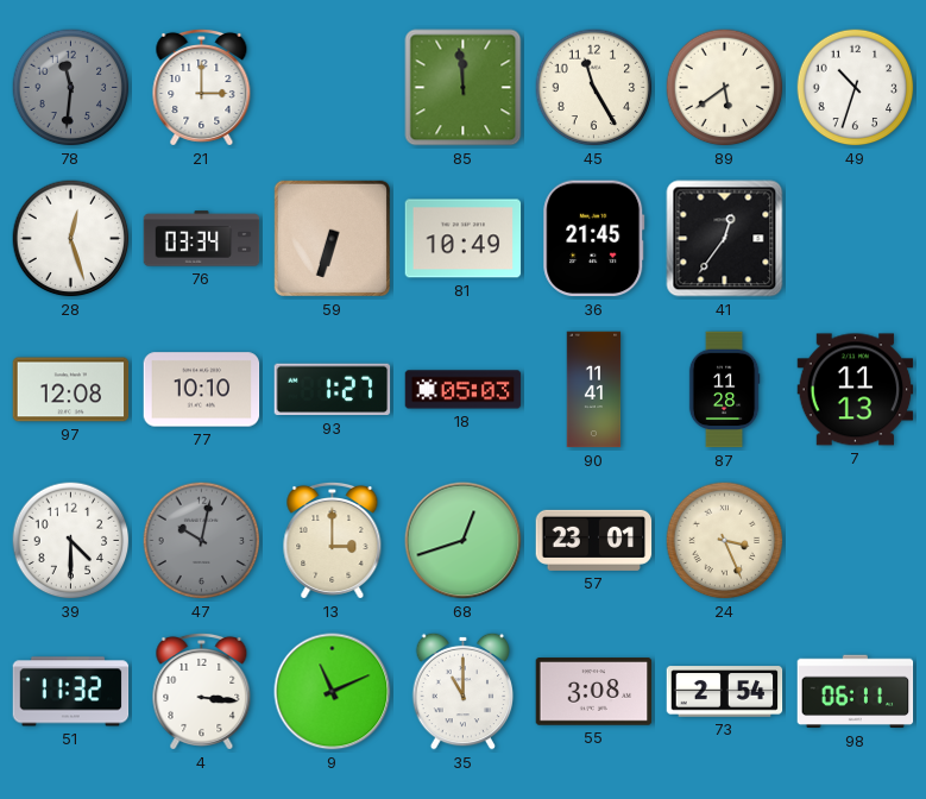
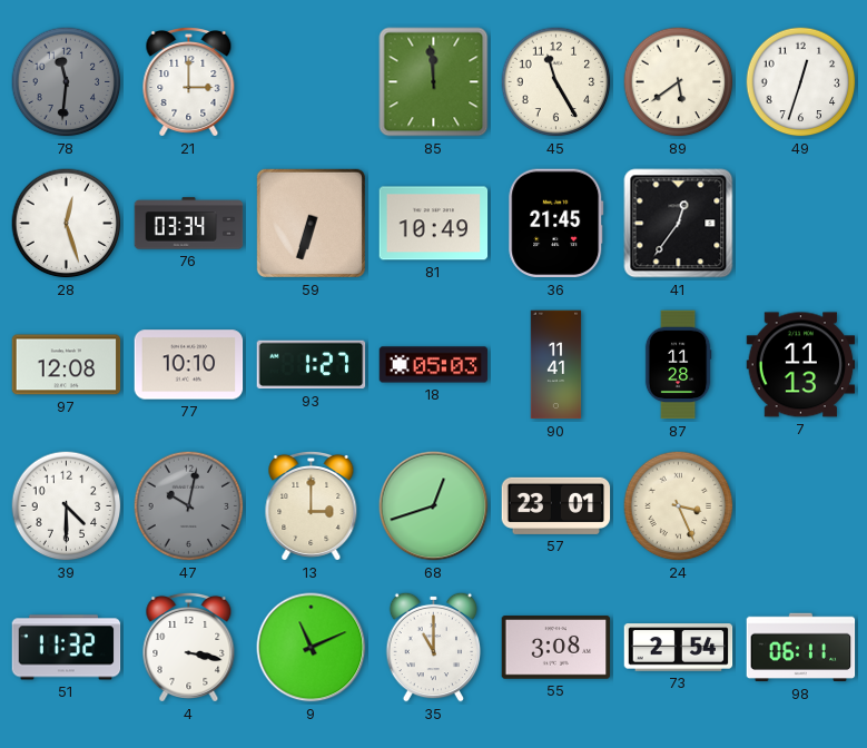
49: 10:33 -> 12:33
4: 3:16 -> 3:17
